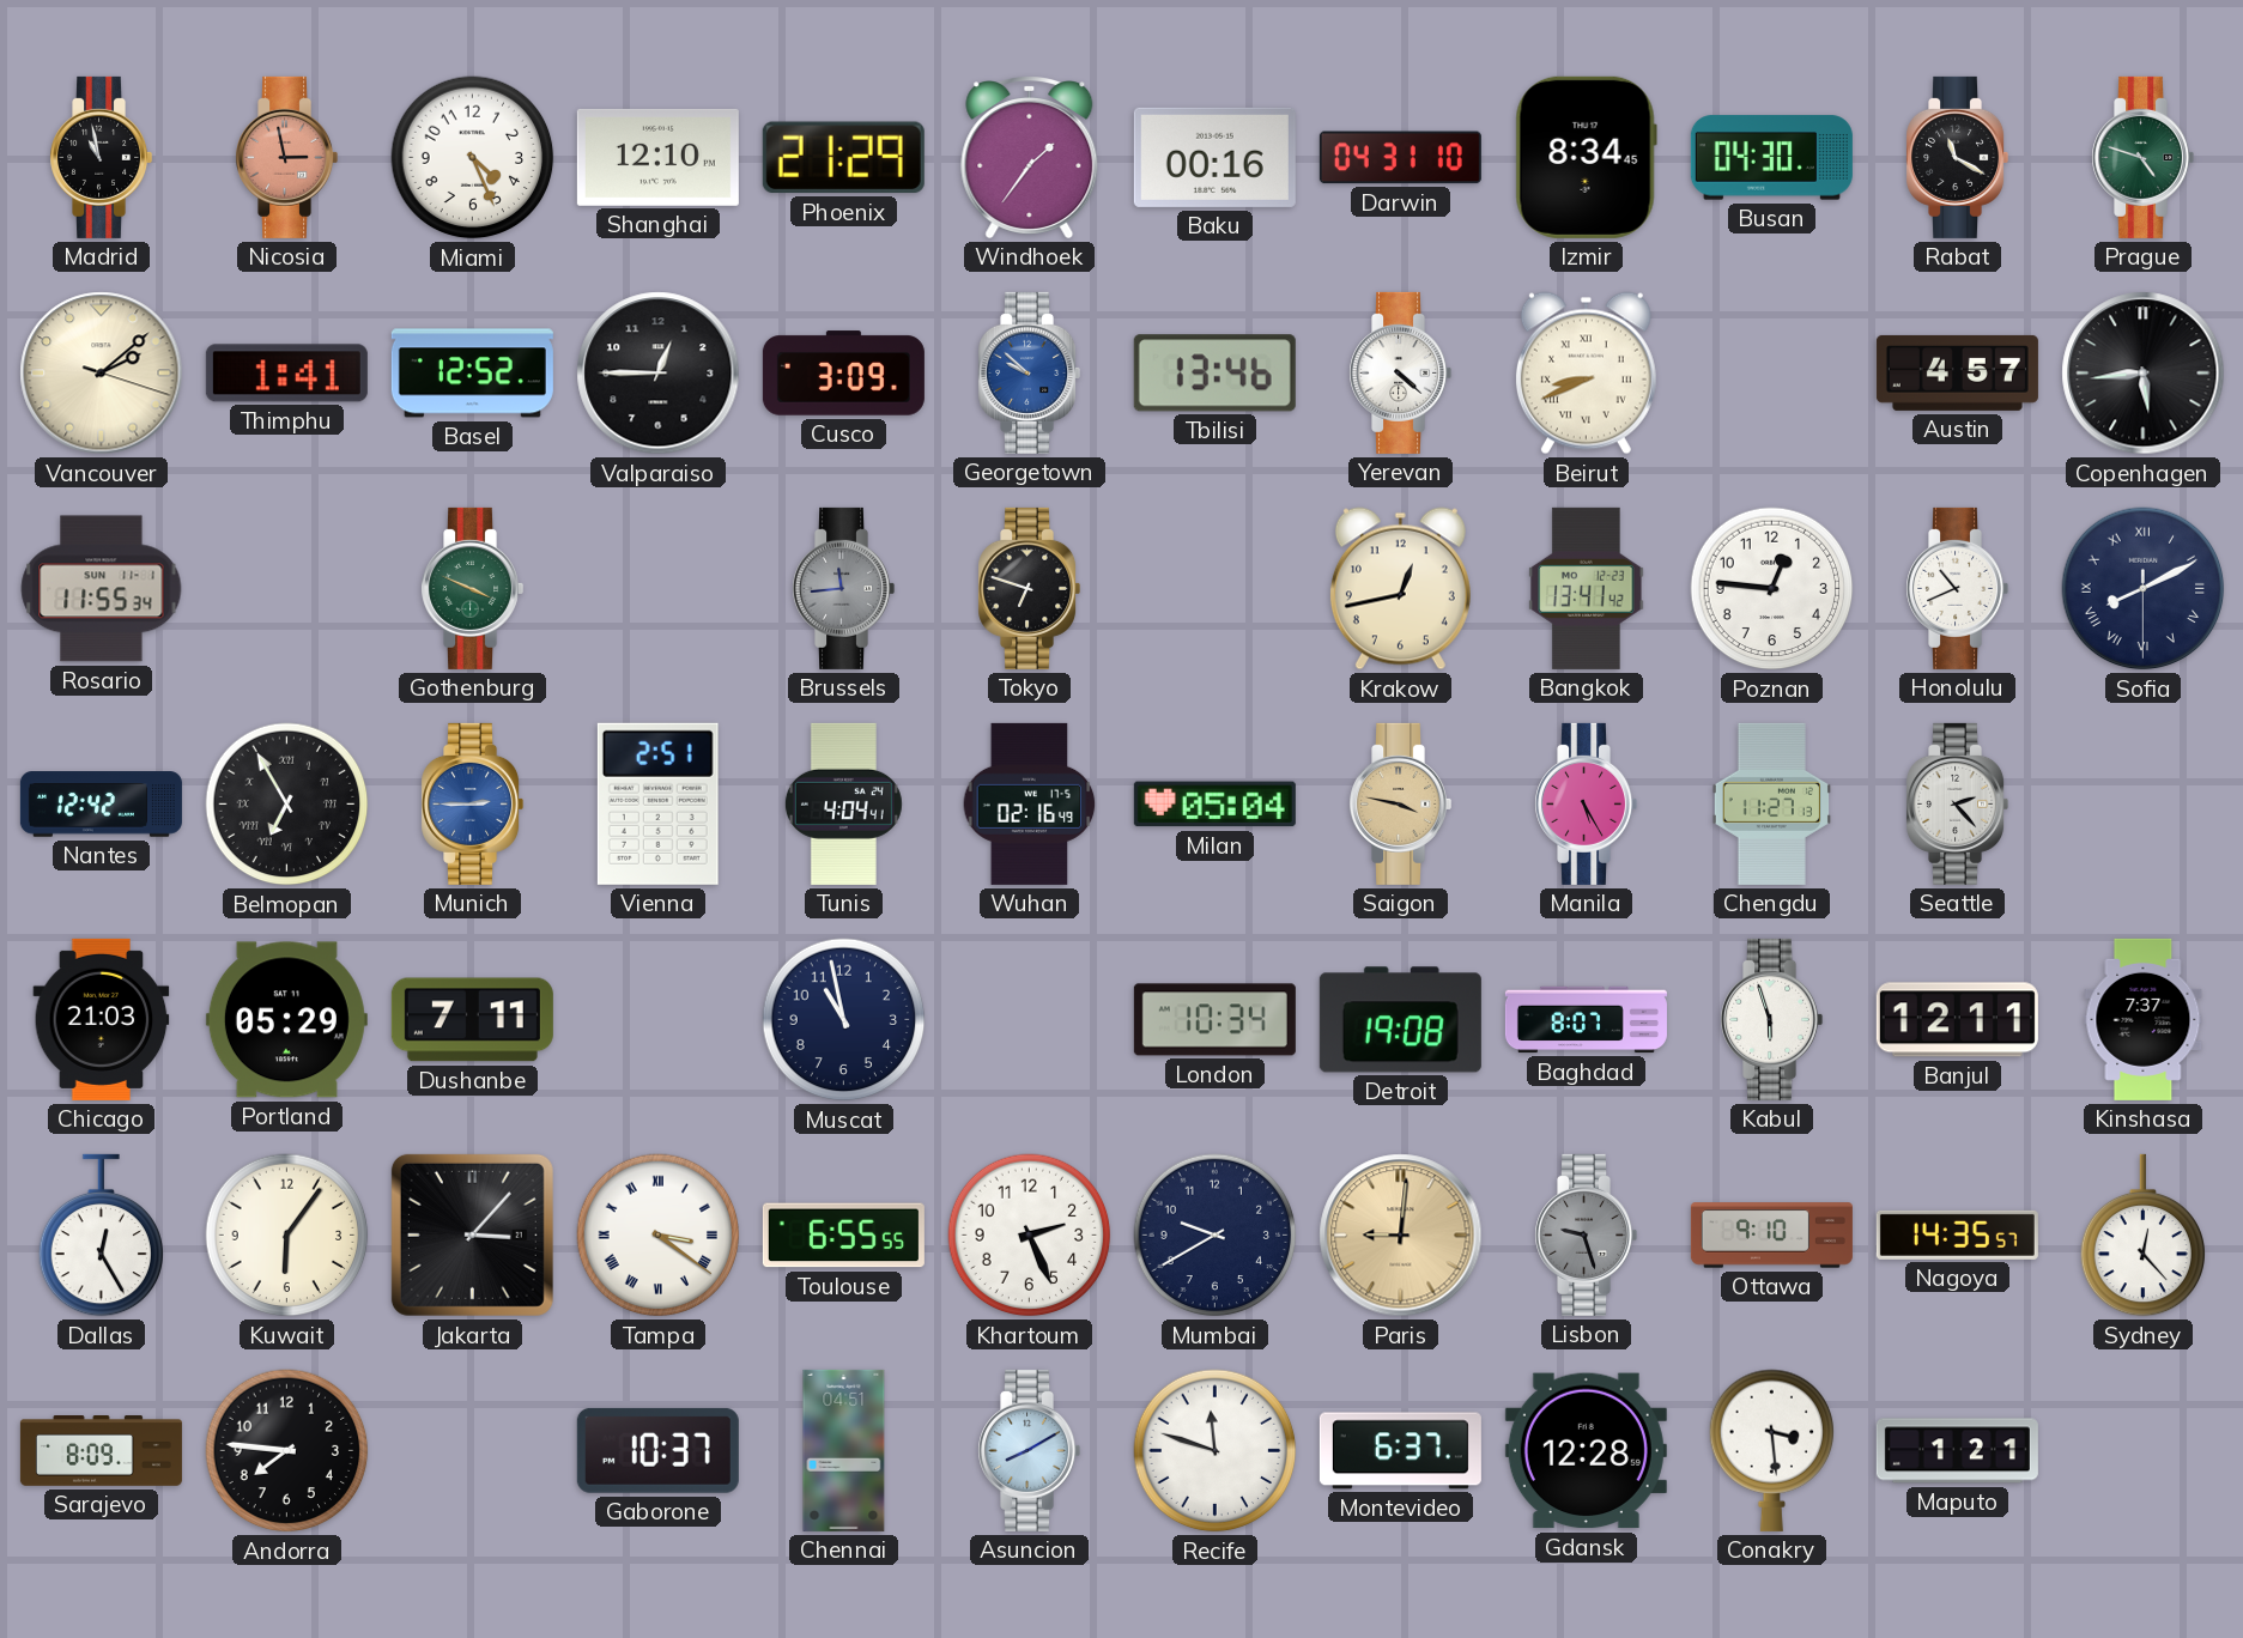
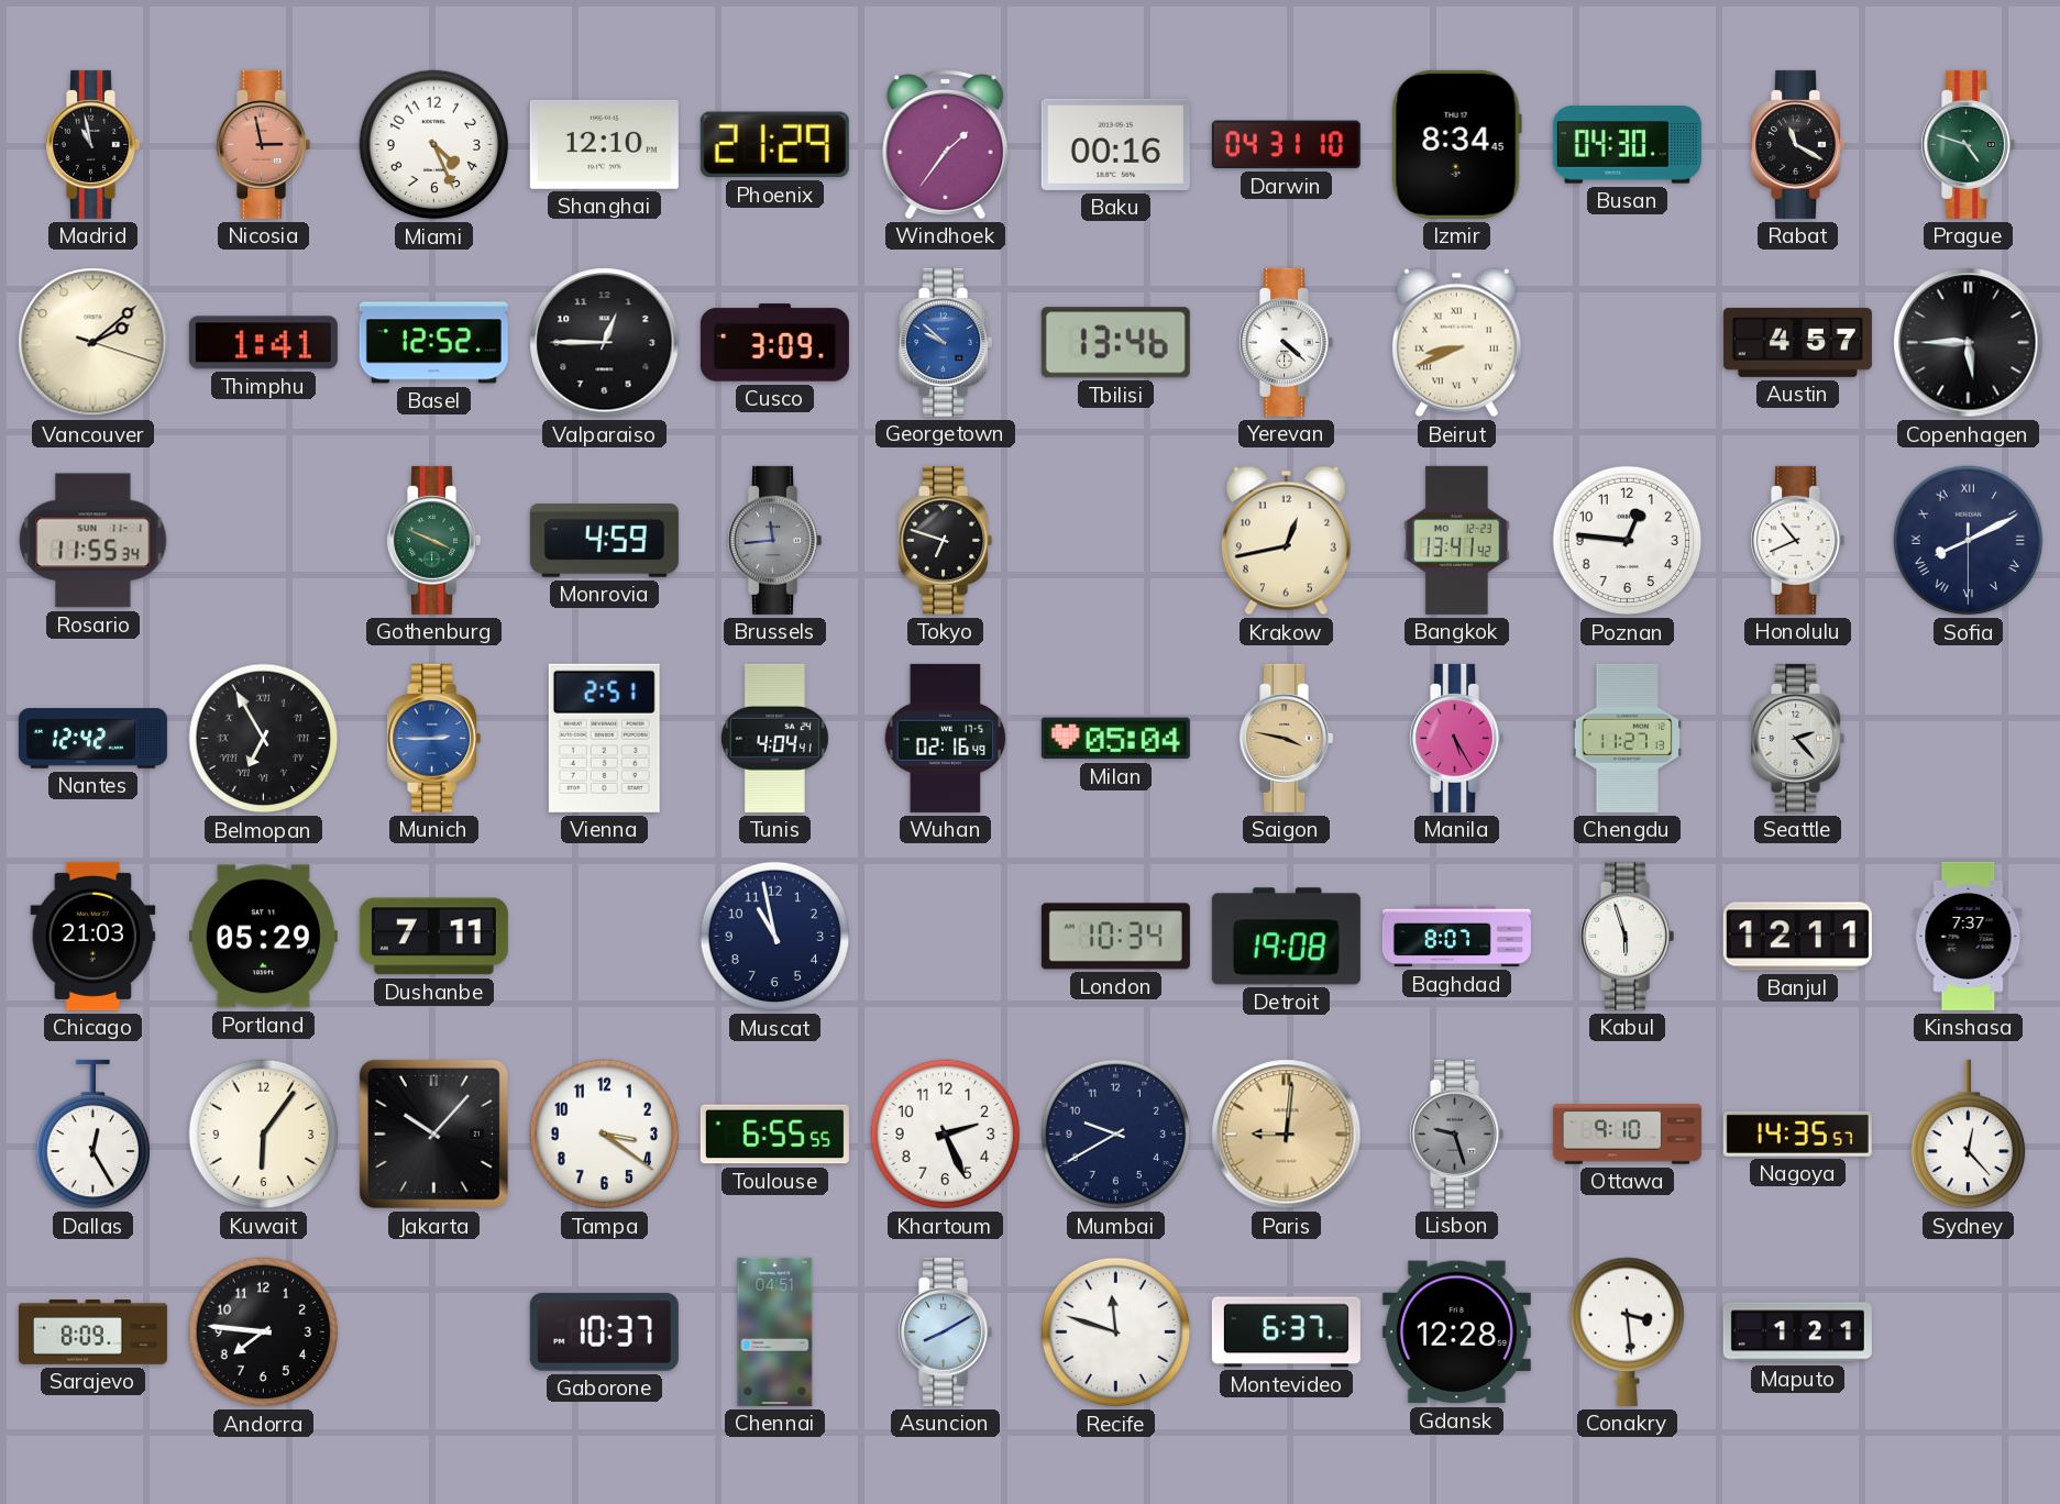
Copenhagen: 5:44 -> 5:45
Monrovia: none -> 4:59
Jakarta: 3:07 -> 10:07
Tampa numerals: Roman -> Arabic
